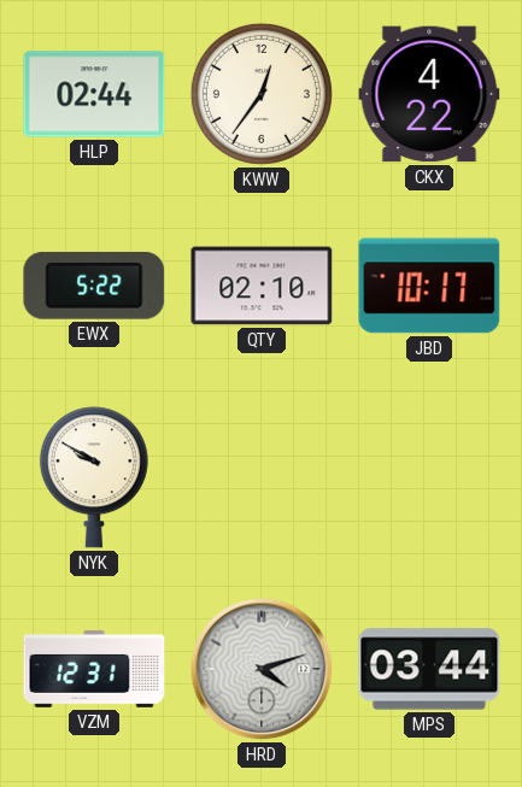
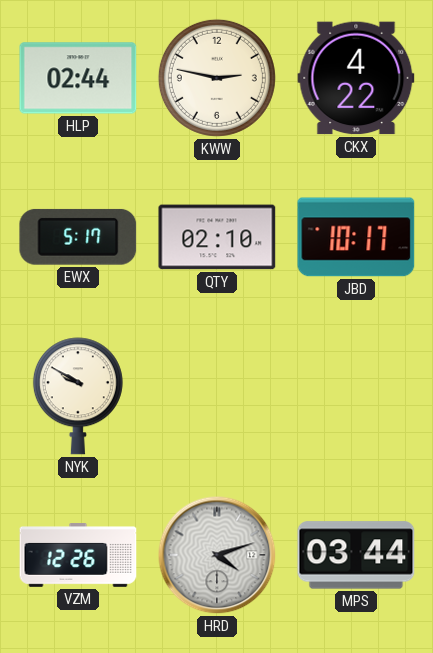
KWW: 12:36 -> 2:47
EWX: 5:22 -> 5:17
VZM: 12:31 -> 12:26
